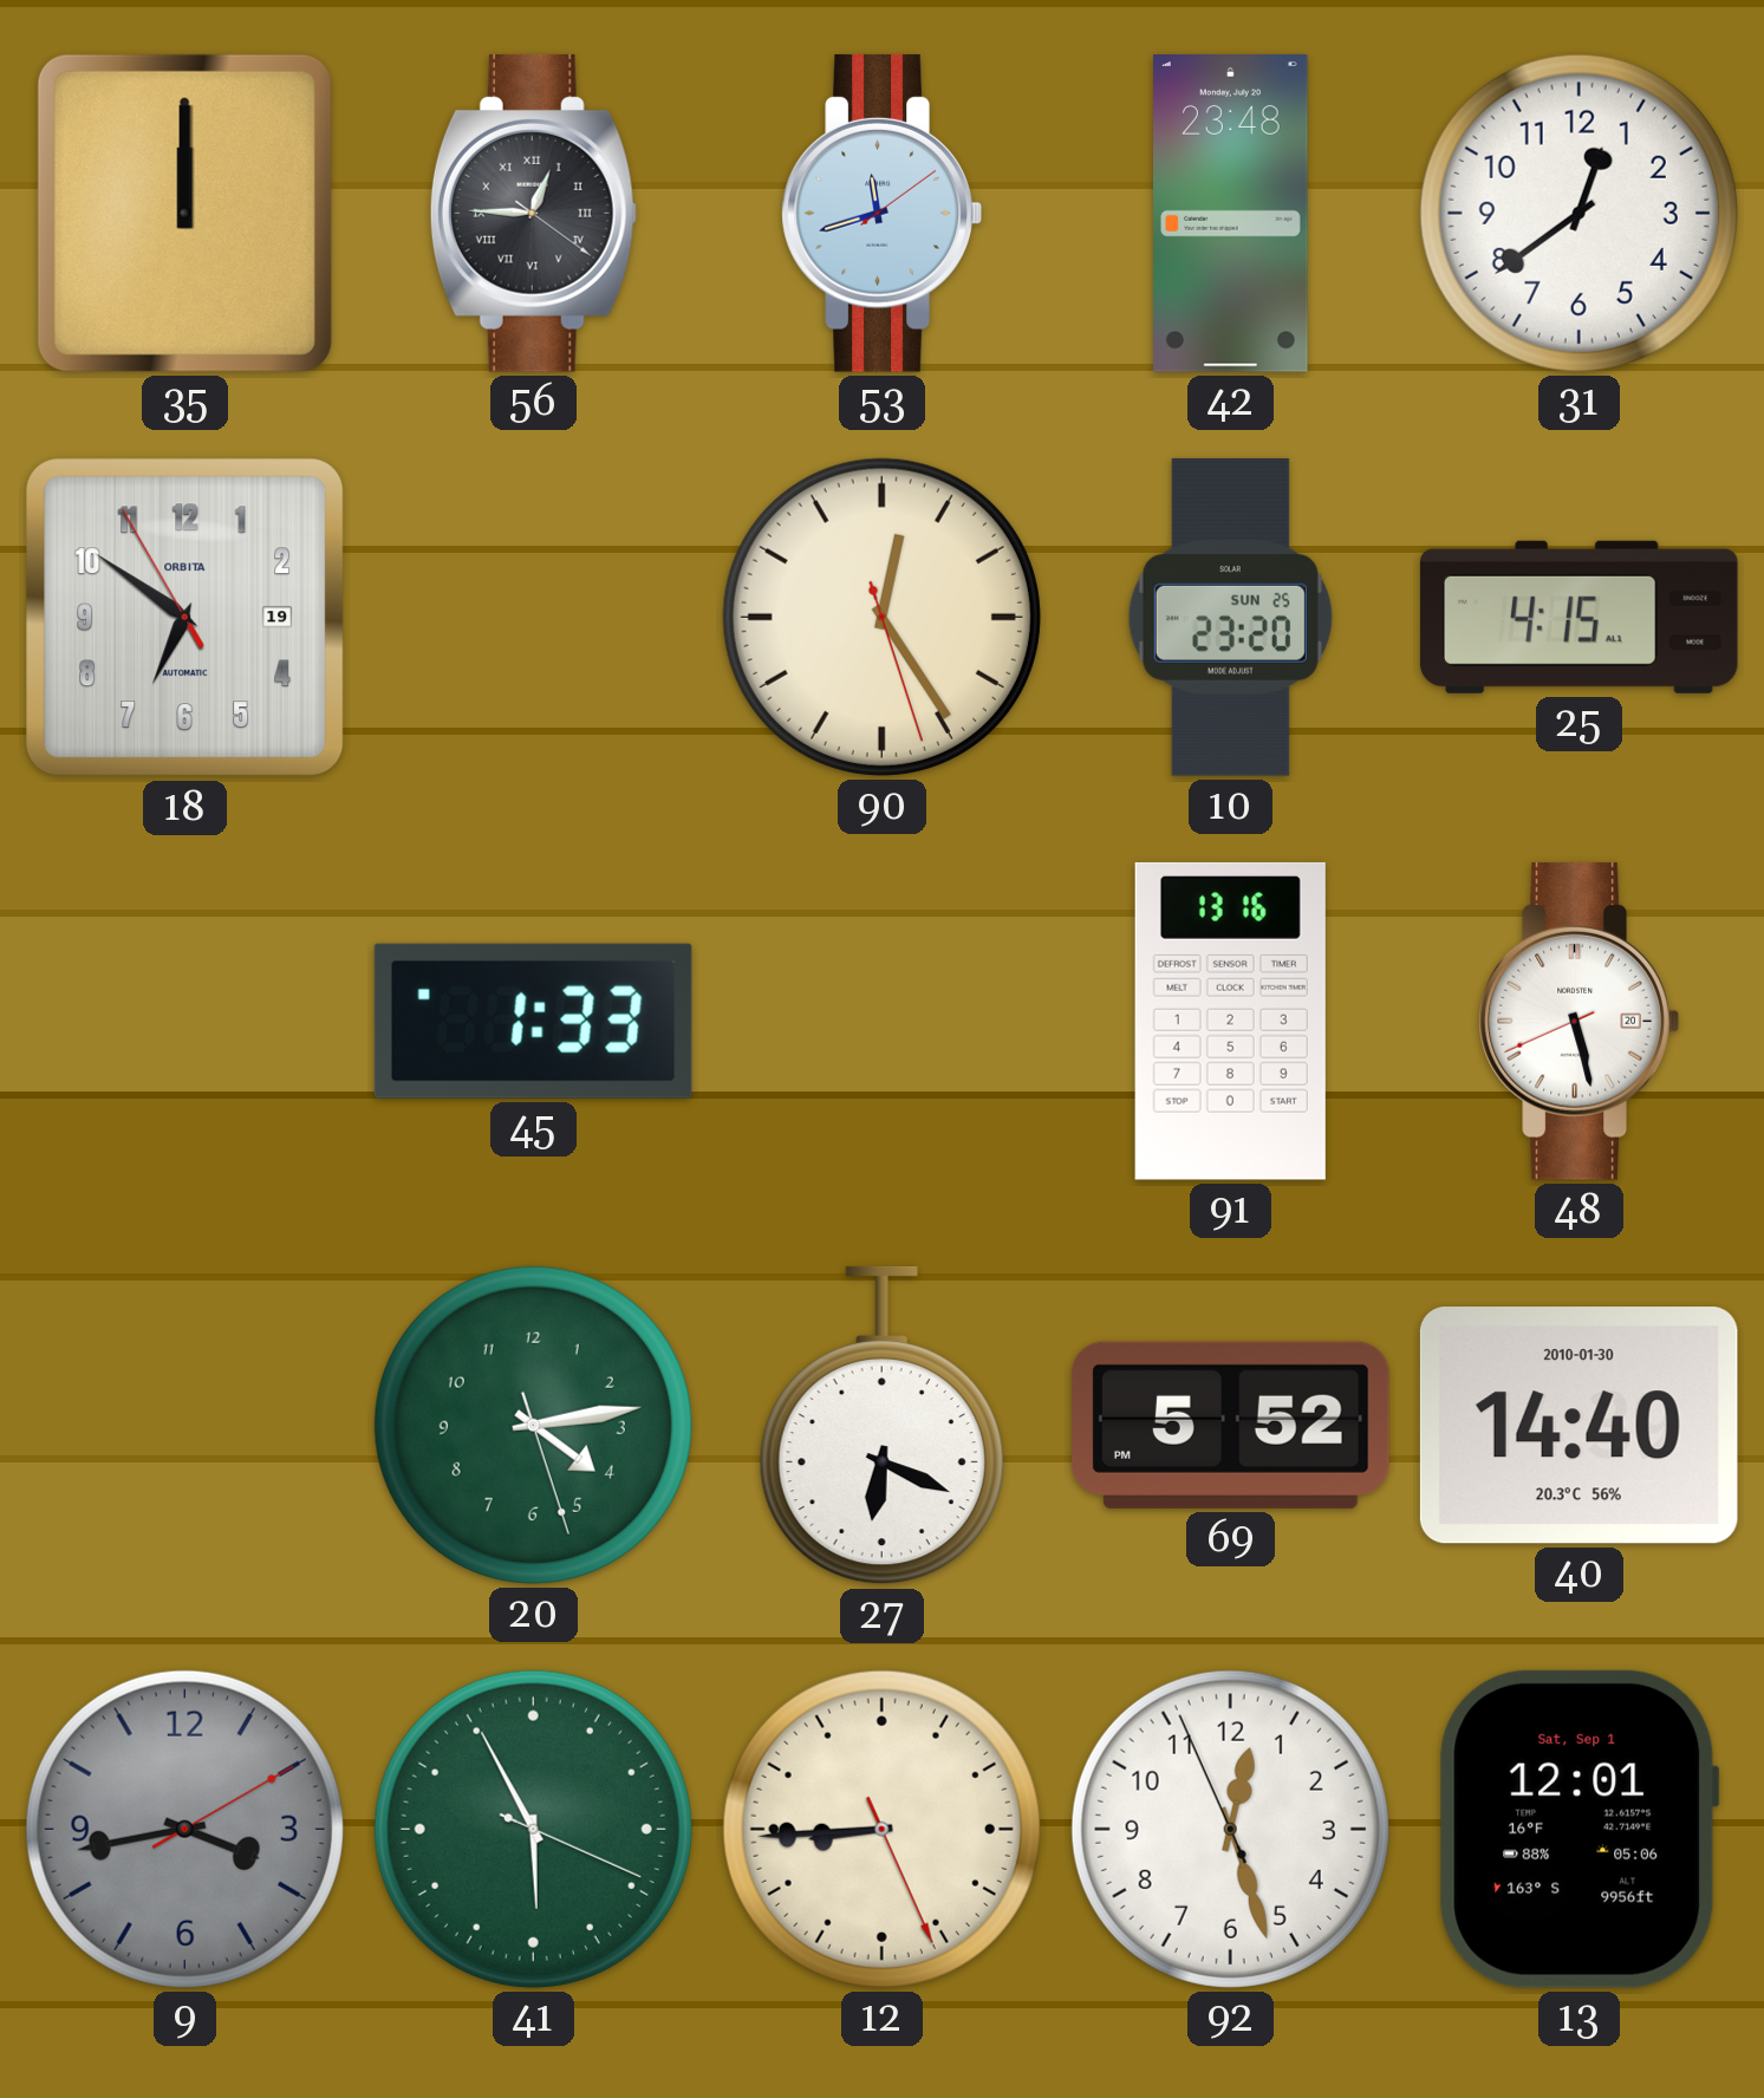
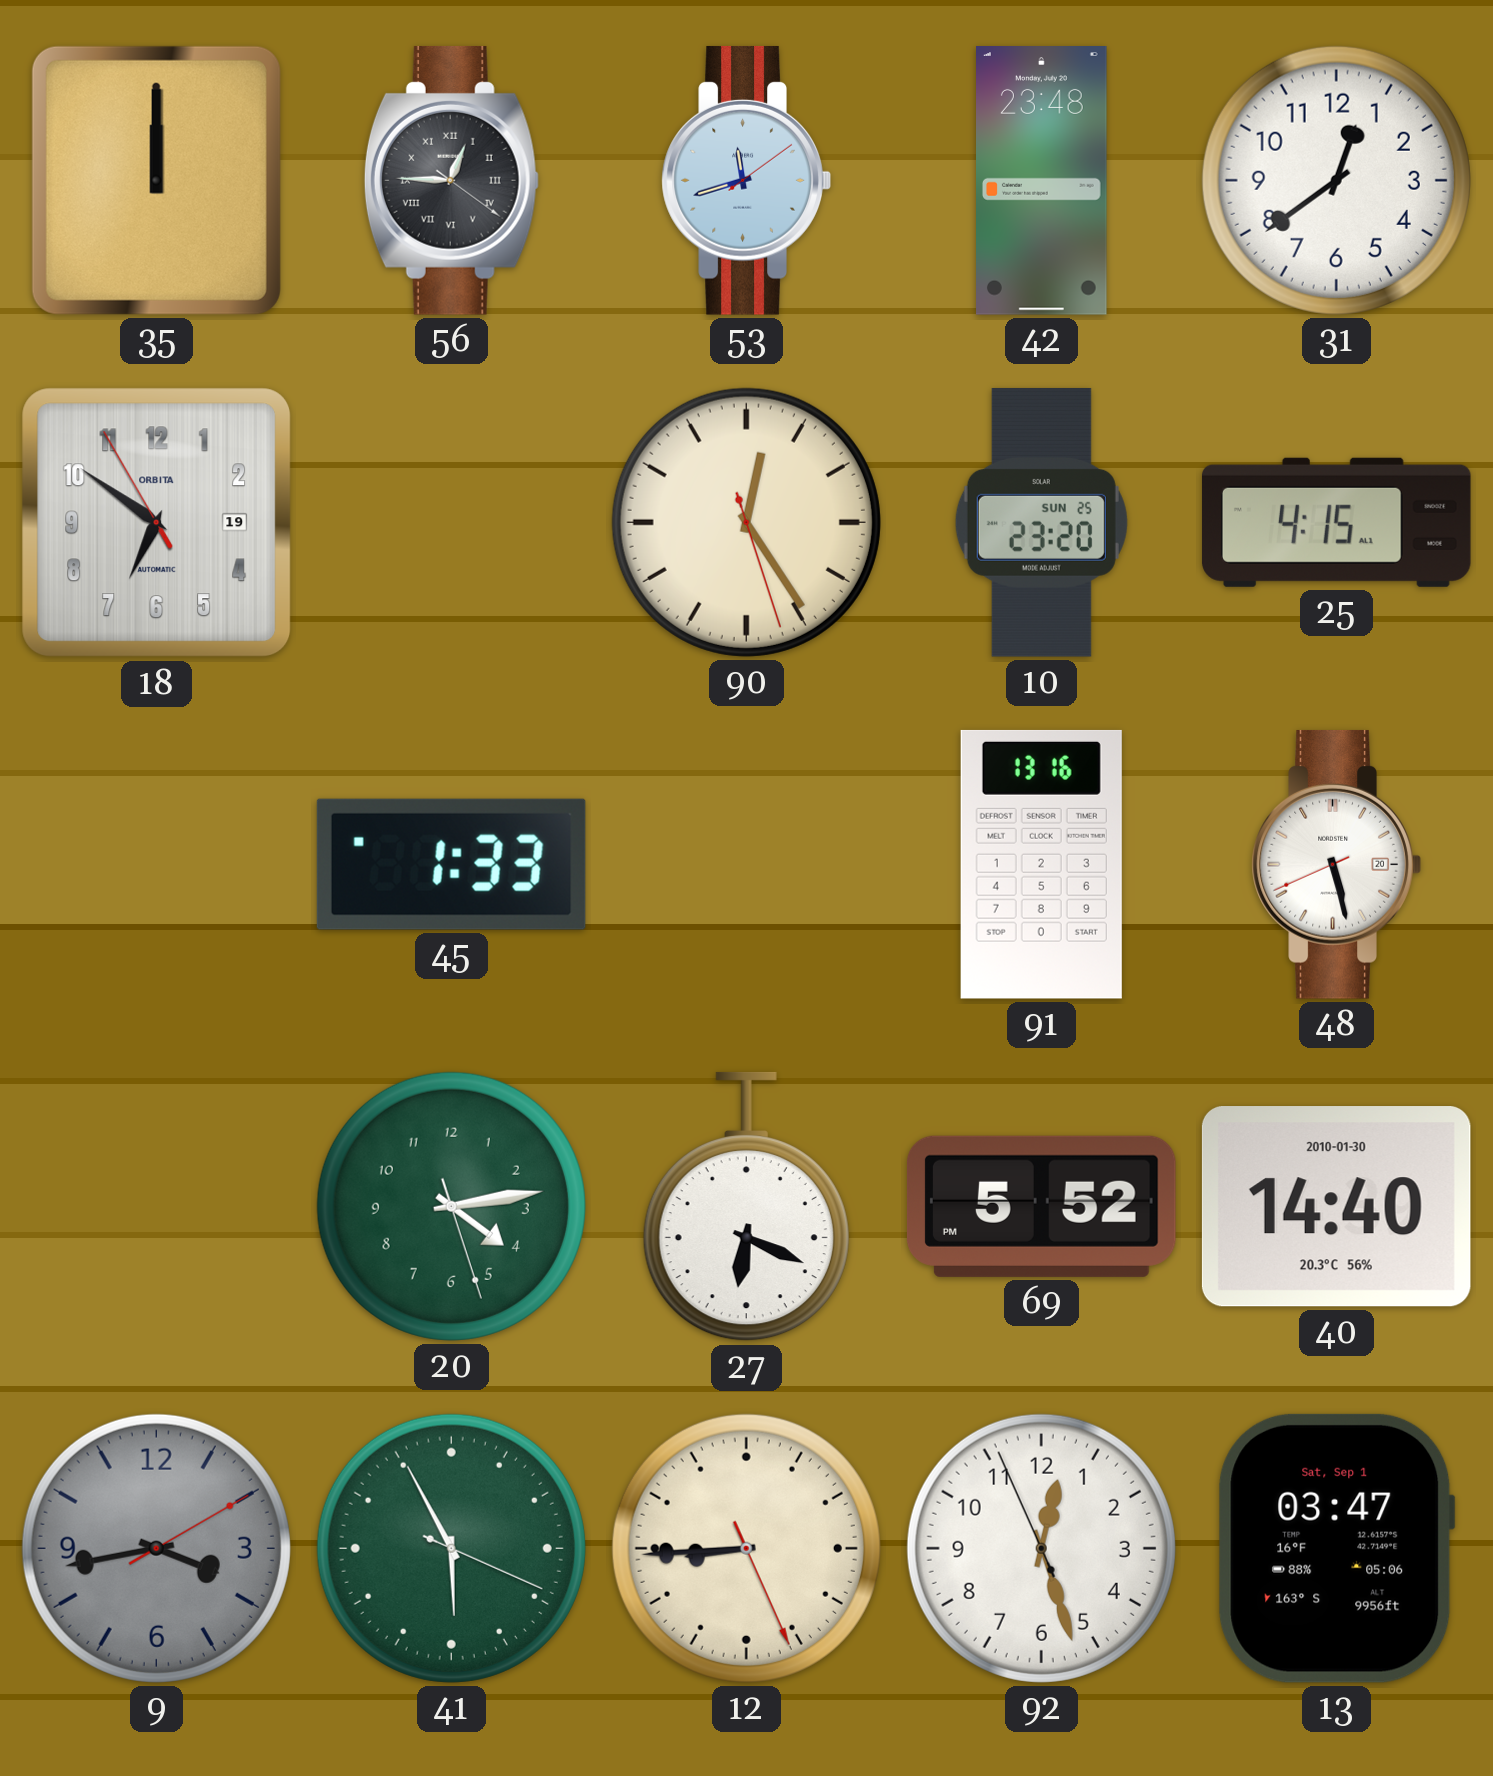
13: 12:01 -> 03:47
